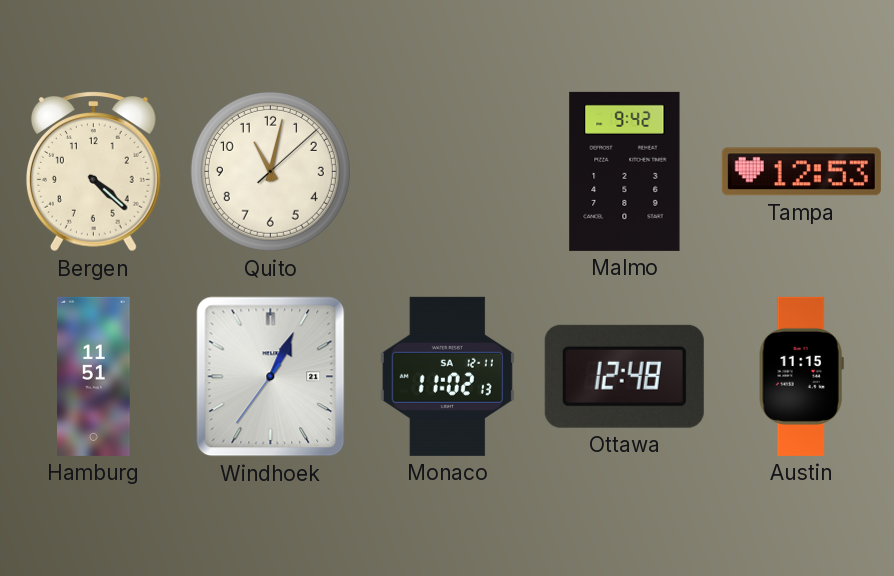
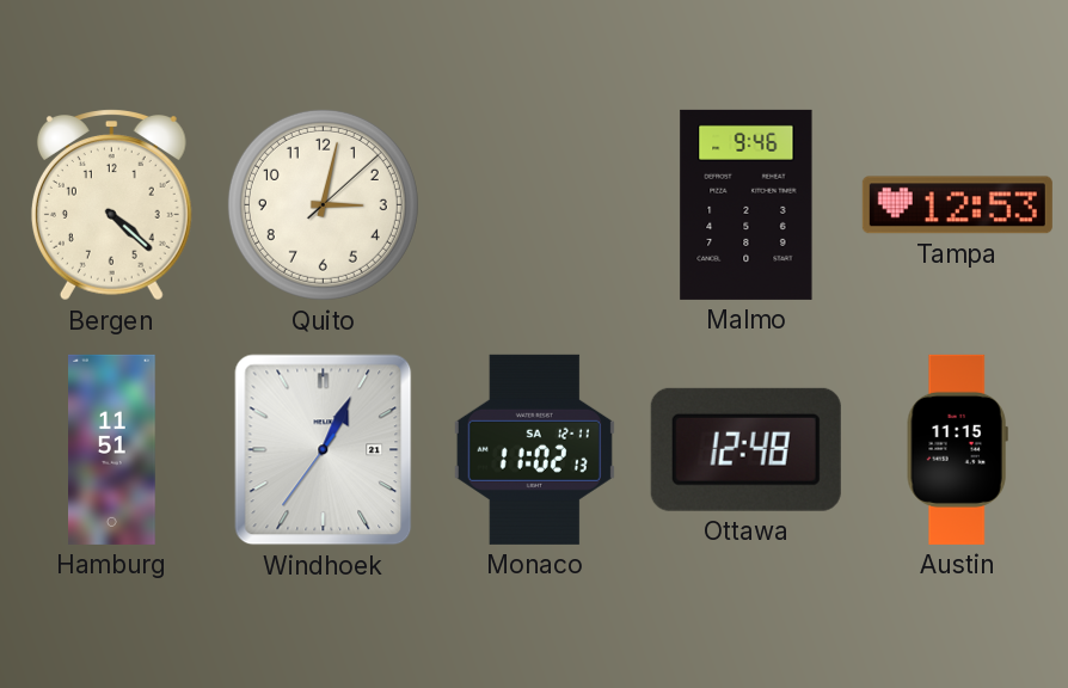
Quito: 11:02 -> 3:02
Malmo: 9:42 -> 9:46
